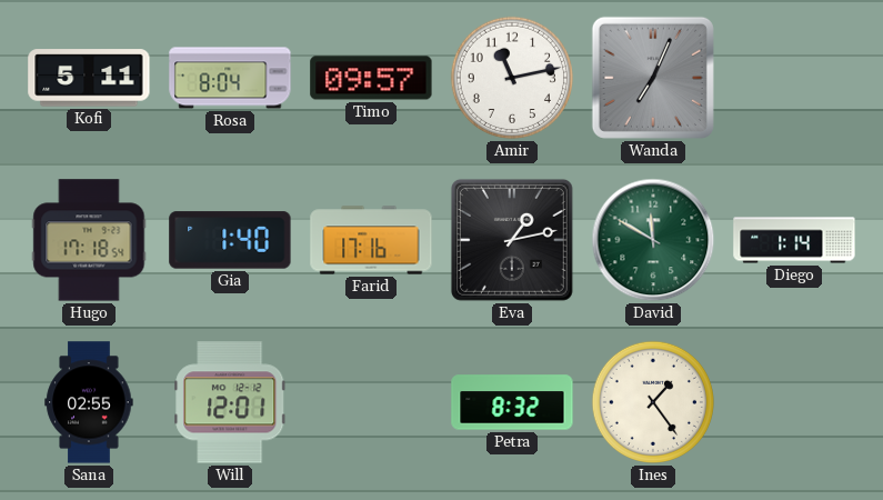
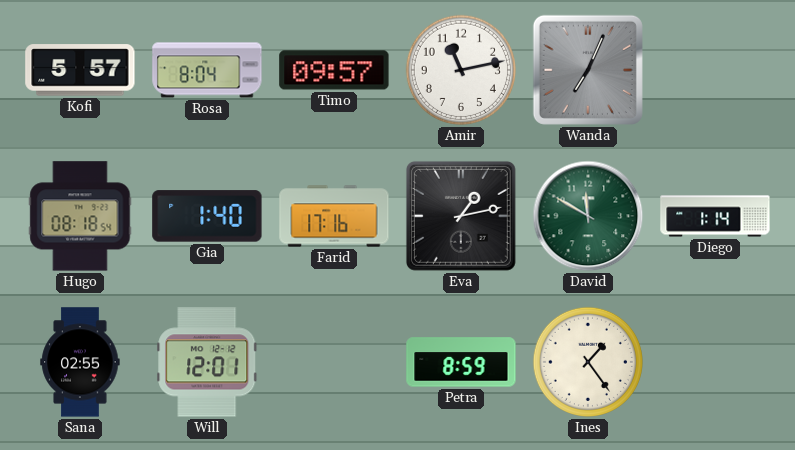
Kofi: 5:11 -> 5:57
Hugo: 17:18 -> 08:18
Petra: 8:32 -> 8:59
